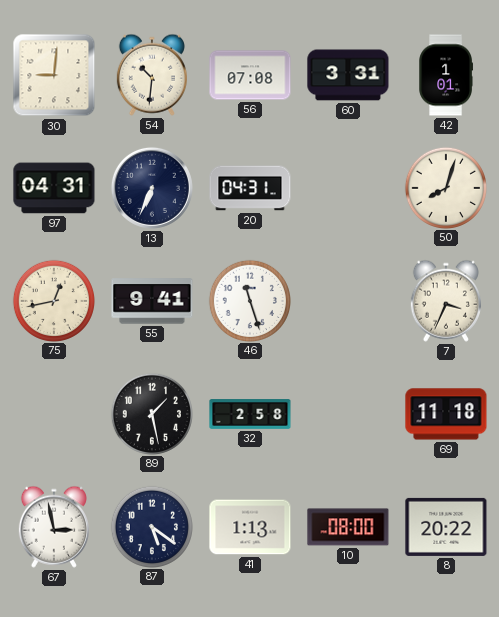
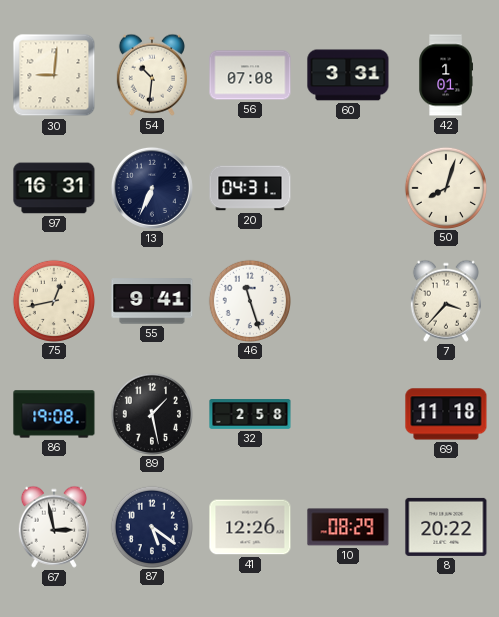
97: 04:31 -> 16:31
7: 3:34 -> 3:37
86: none -> 19:08
41: 1:13 -> 12:26
10: 08:00 -> 08:29
